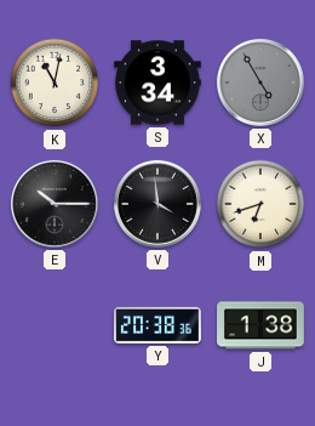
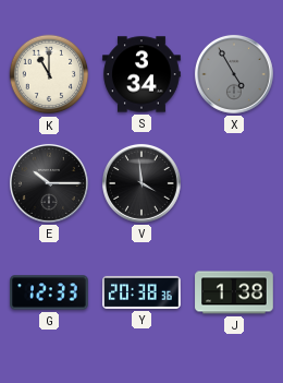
K: 11:02 -> 11:00
M: 6:42 -> none
G: none -> 12:33
